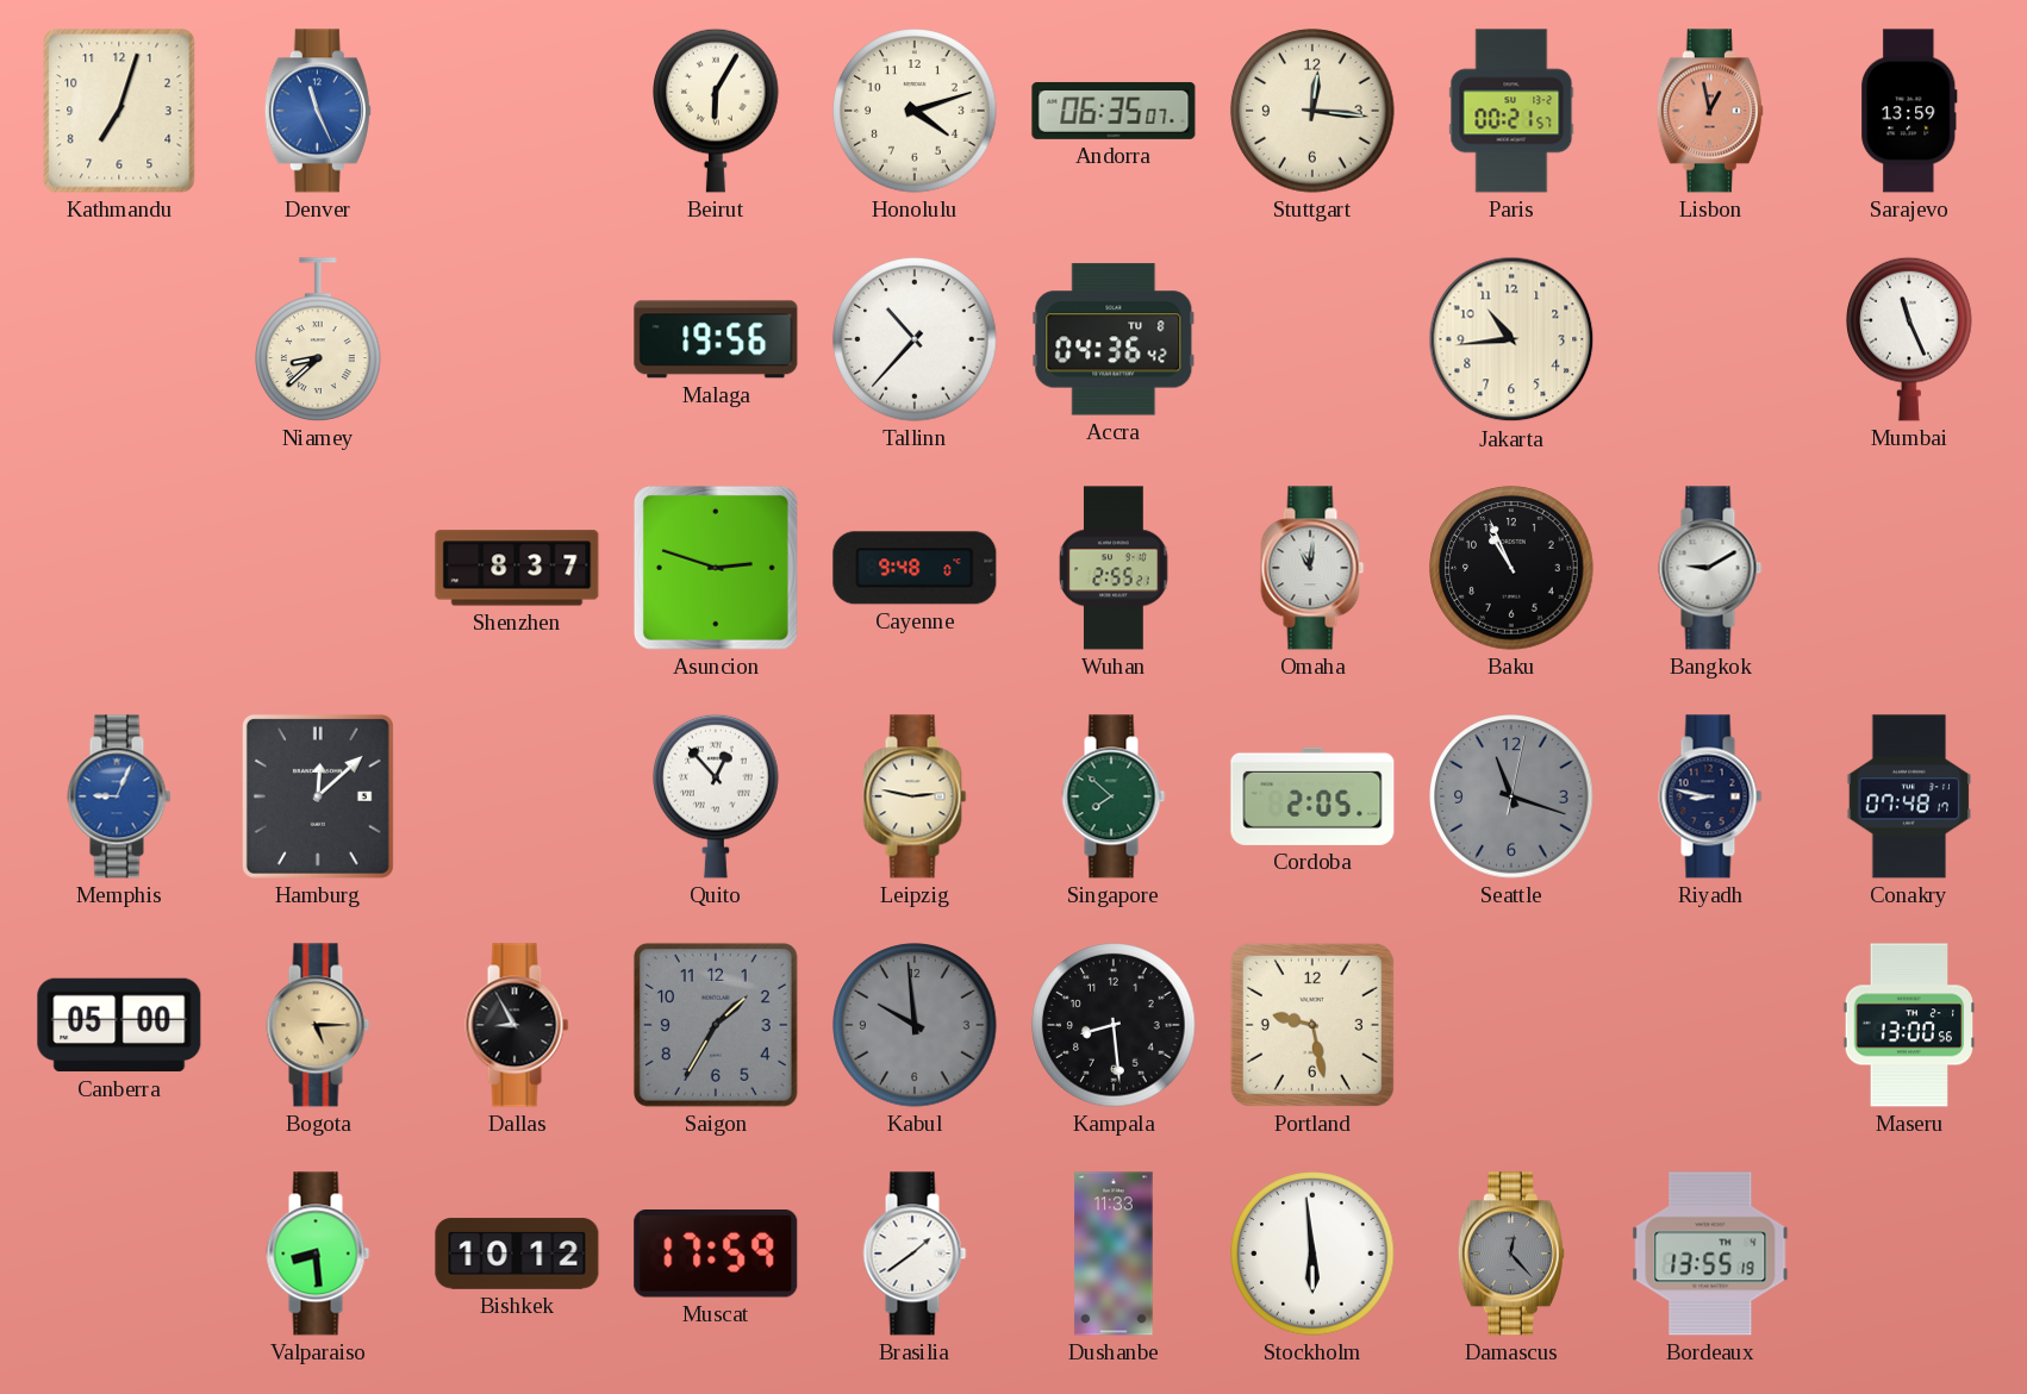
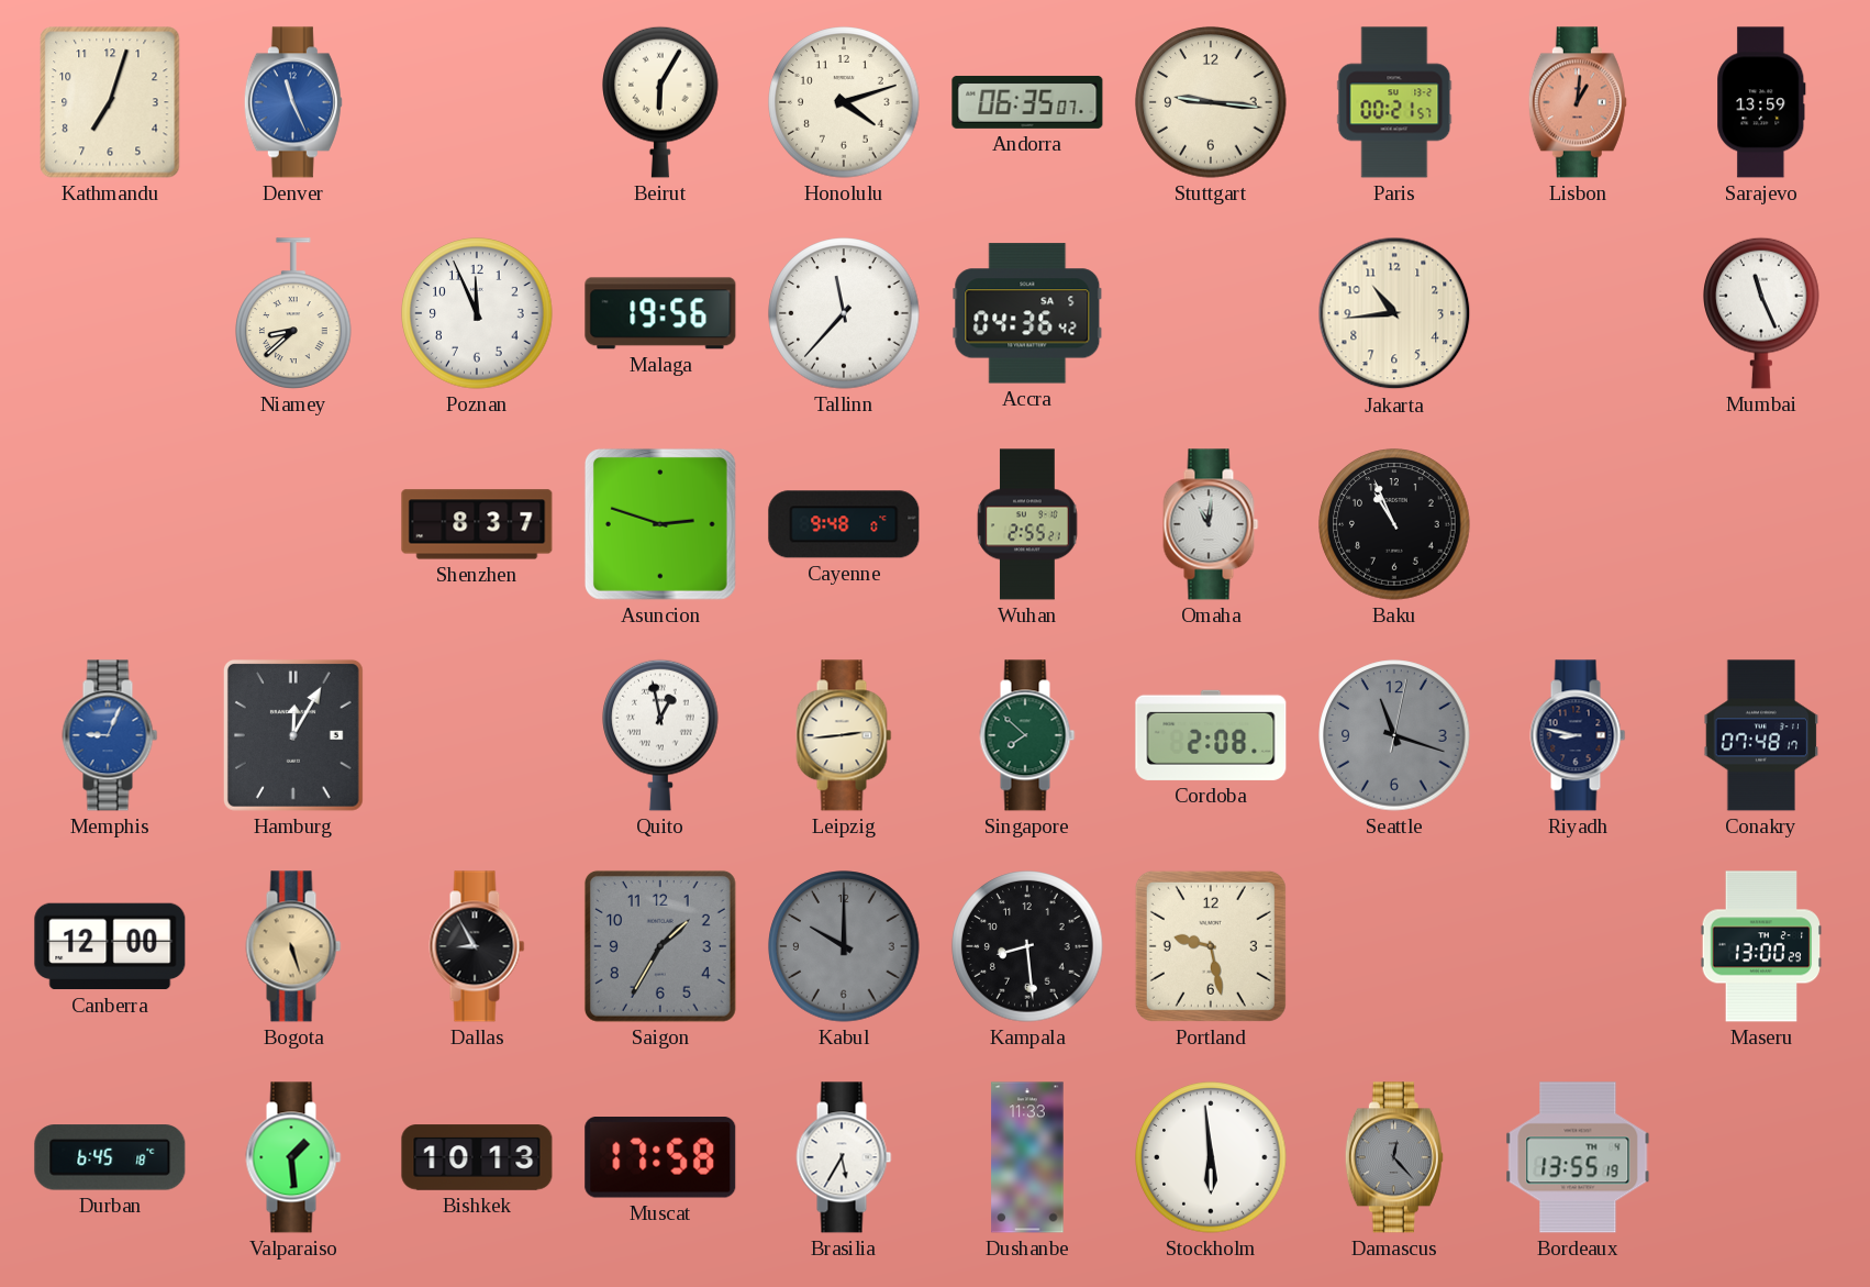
Stuttgart: 12:16 -> 9:16
Lisbon: 12:58 -> 1:01
Poznan: none -> 11:56
Tallinn: 10:37 -> 11:37
Accra date: TU 8 -> SA 5
Bangkok: 9:10 -> none
Hamburg: 12:08 -> 12:05
Quito: 12:53 -> 12:58
Leipzig: 2:47 -> 2:44
Cordoba: 2:05 -> 2:08
Canberra: 05:00 -> 12:00
Bogota: 5:15 -> 5:27
Kabul: 9:59 -> 10:00
Maseru: 13:00:56 -> 13:00:29
Durban: none -> 6:45
Valparaiso: 8:29 -> 1:29
Bishkek: 10:12 -> 10:13
Muscat: 17:59 -> 17:58
Brasilia: 1:39 -> 5:35
